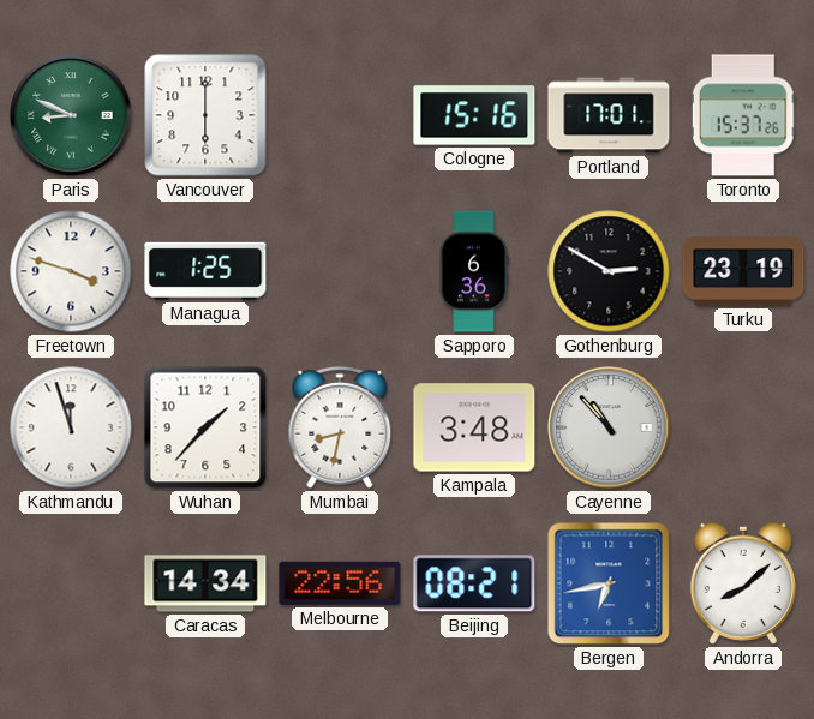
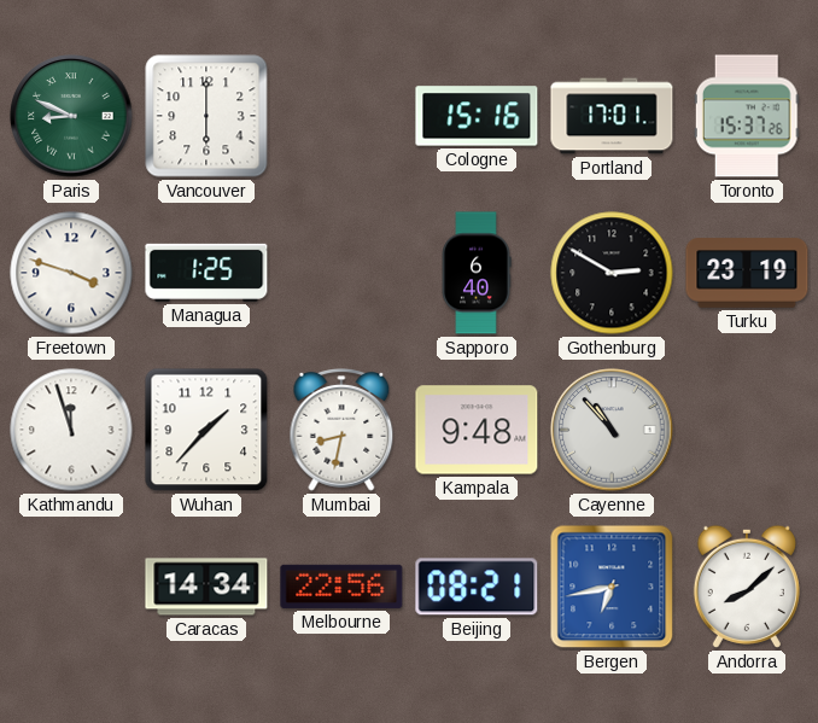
Sapporo: 6:36 -> 6:40
Kampala: 3:48 -> 9:48
